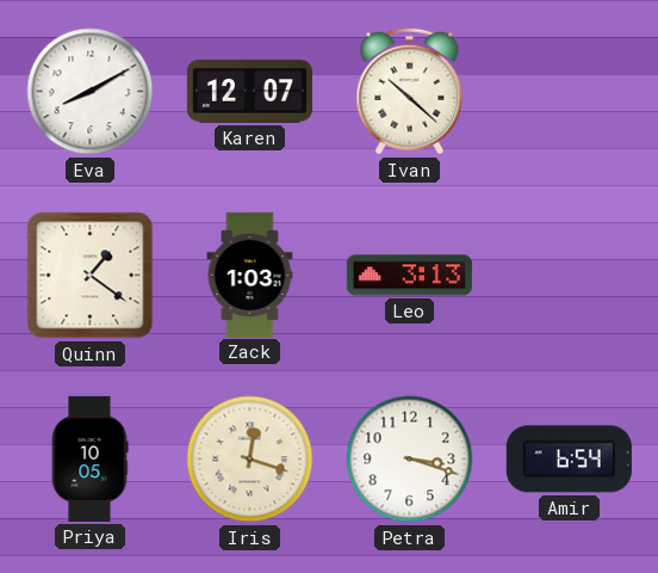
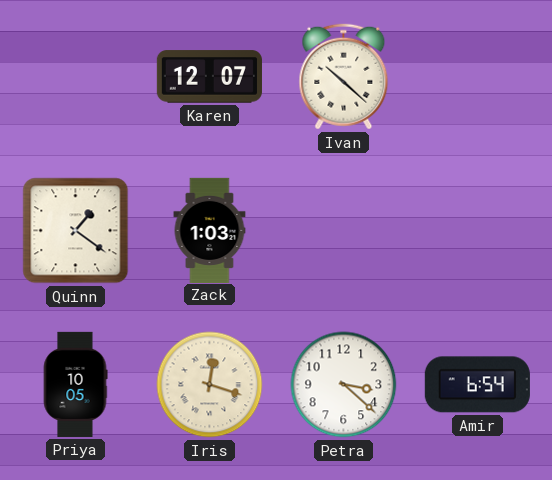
Eva: 8:10 -> none
Leo: 3:13 -> none
Petra: 3:18 -> 3:22
